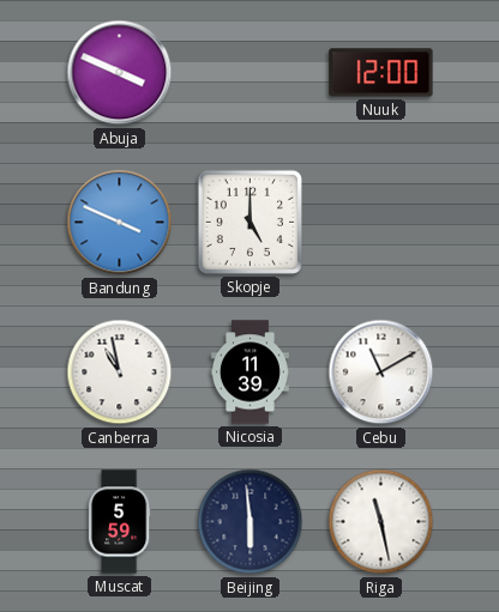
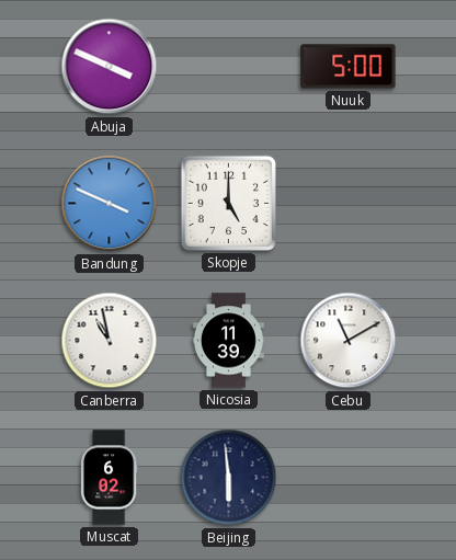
Nuuk: 12:00 -> 5:00
Muscat: 5:59 -> 6:02
Riga: 11:28 -> none
